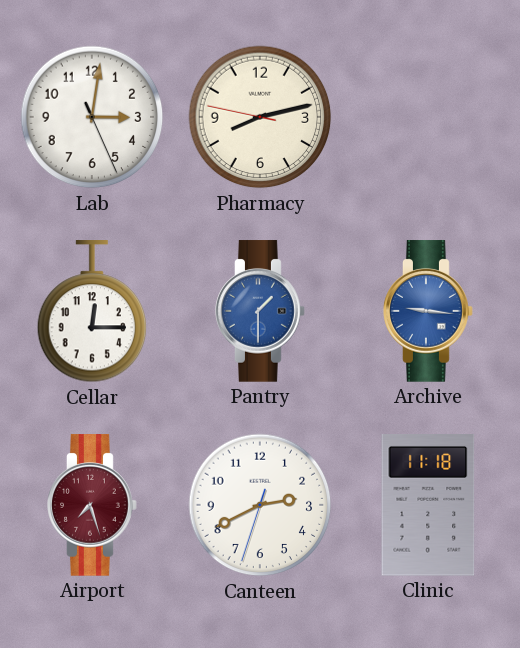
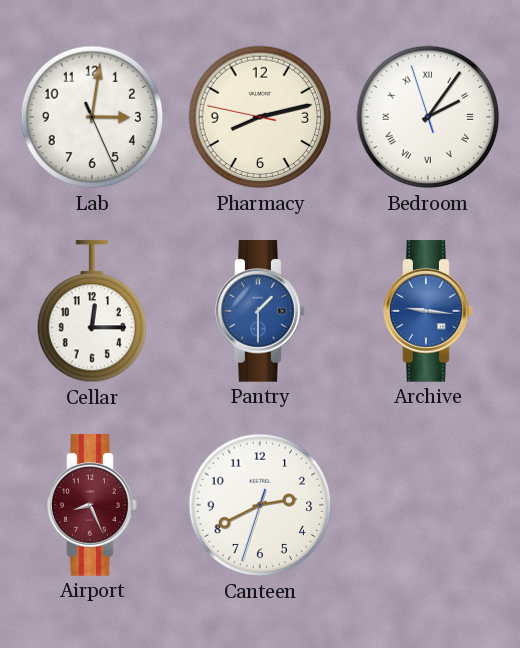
Bedroom: none -> 2:05
Airport: 7:27 -> 8:26
Clinic: 11:18 -> none
